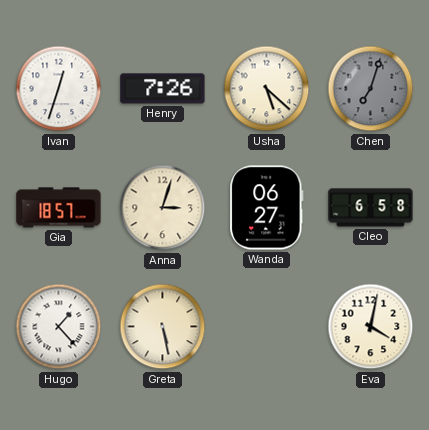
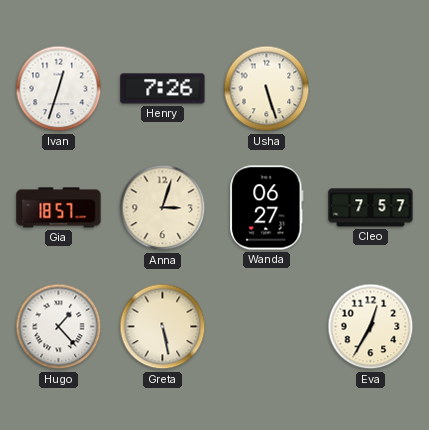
Usha: 5:22 -> 5:27
Chen: 7:03 -> none
Cleo: 6:58 -> 7:57
Eva: 4:02 -> 12:35
